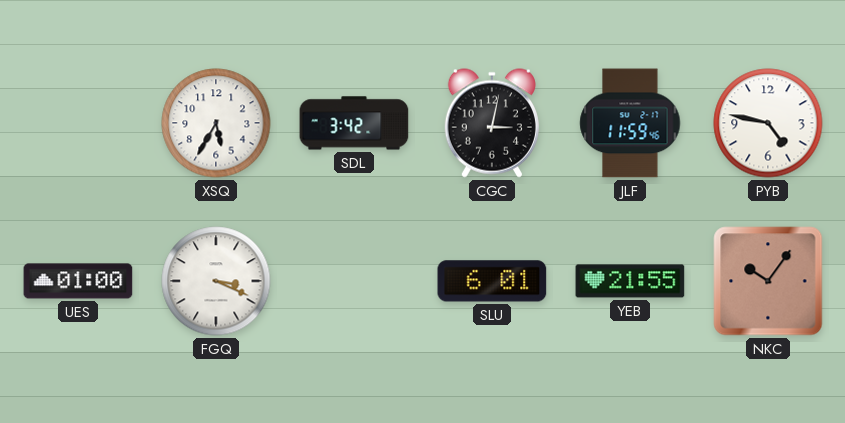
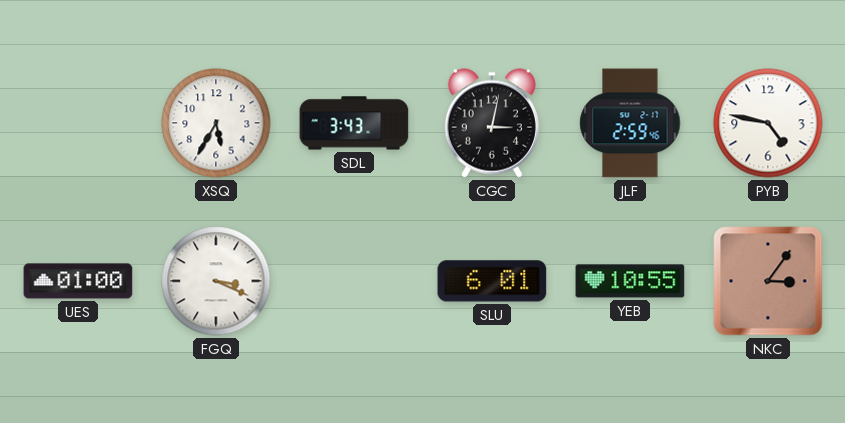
SDL: 3:42 -> 3:43
JLF: 11:59 -> 2:59
YEB: 21:55 -> 10:55
NKC: 10:06 -> 3:06
